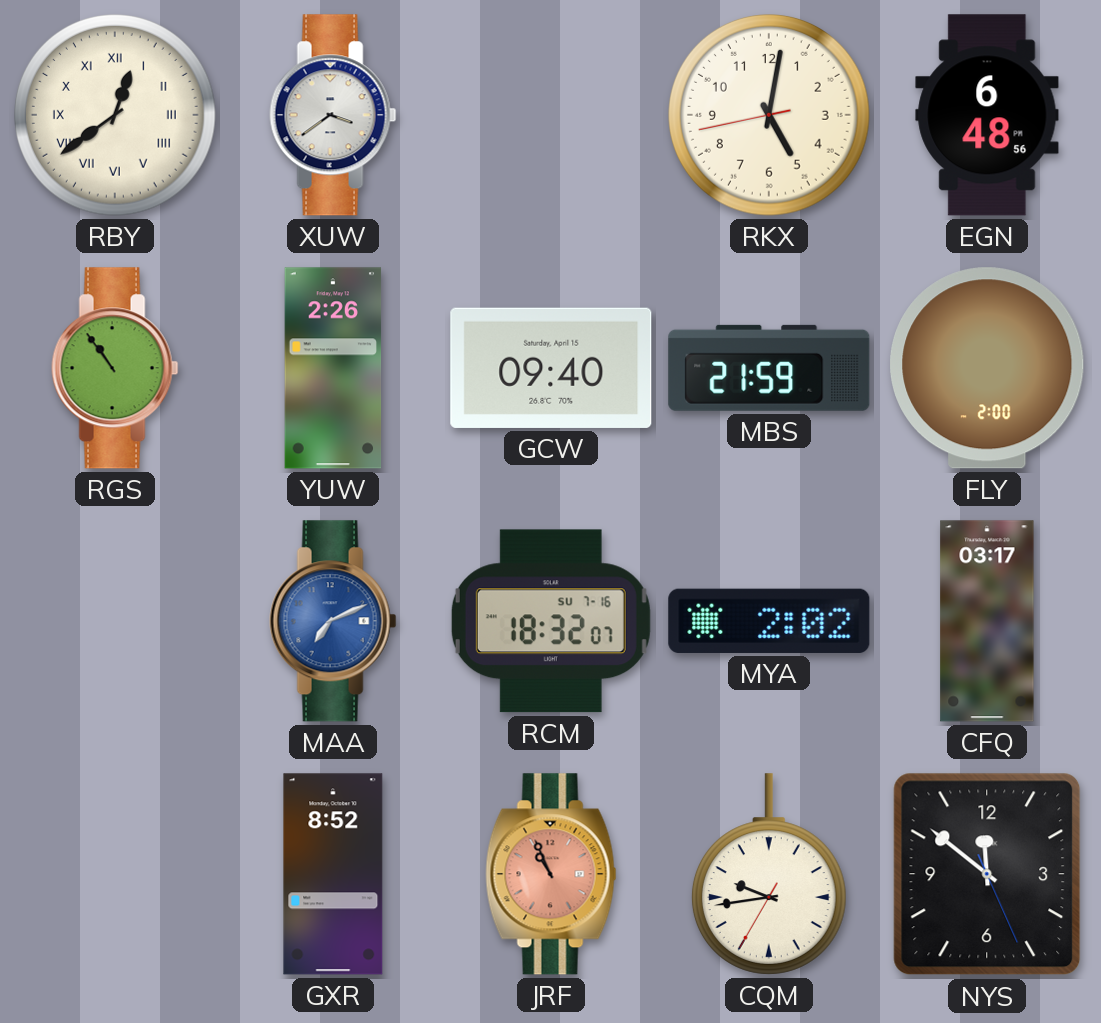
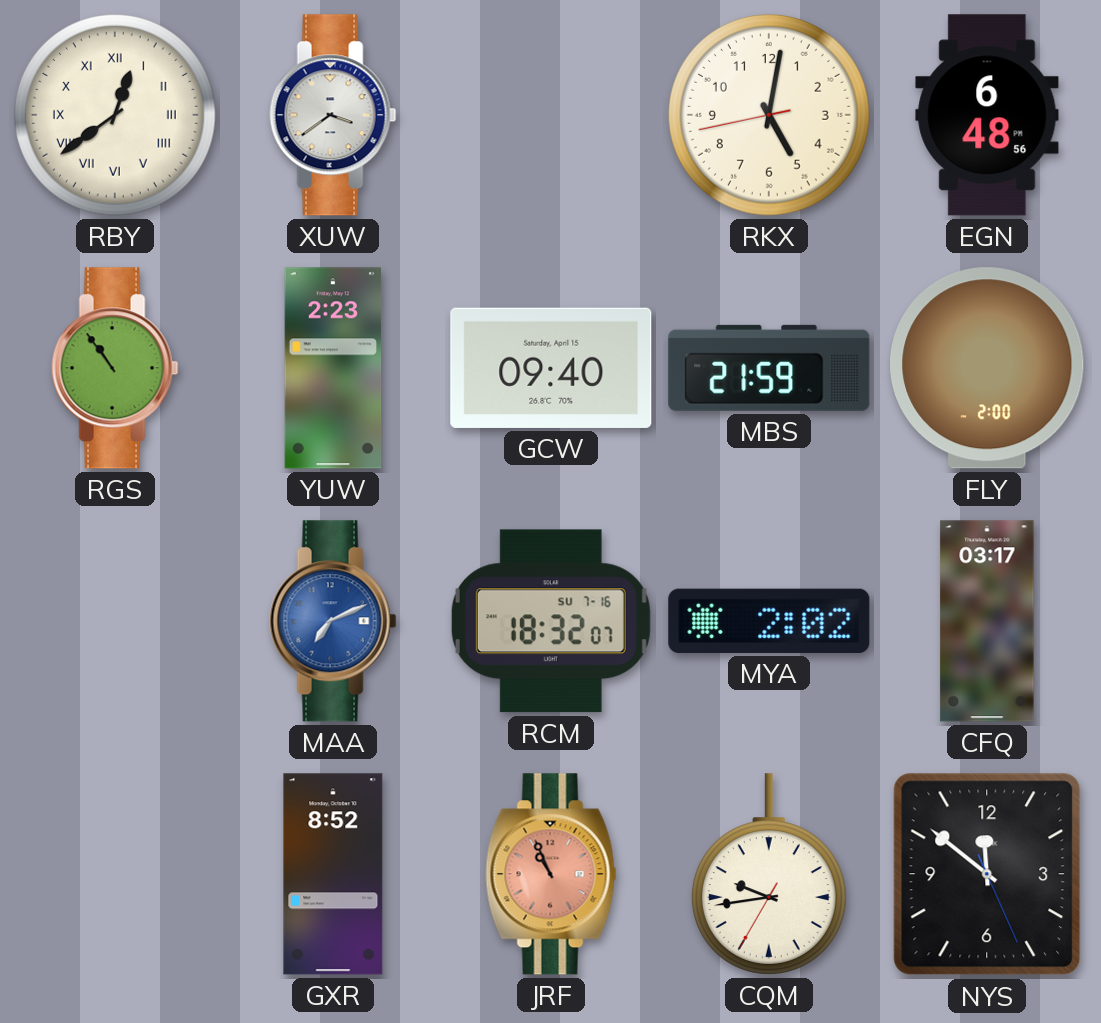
YUW: 2:26 -> 2:23
